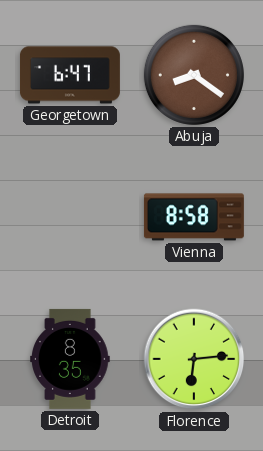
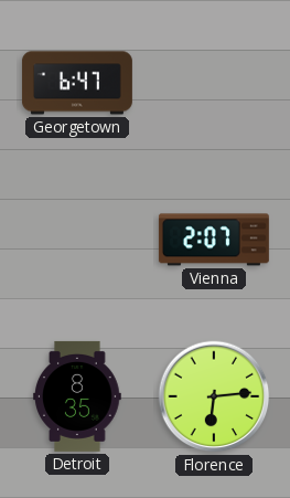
Abuja: 8:21 -> none
Vienna: 8:58 -> 2:07
